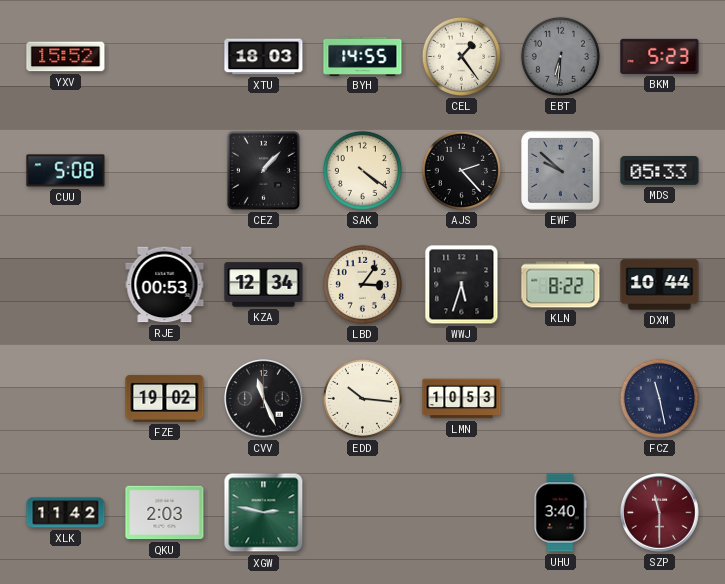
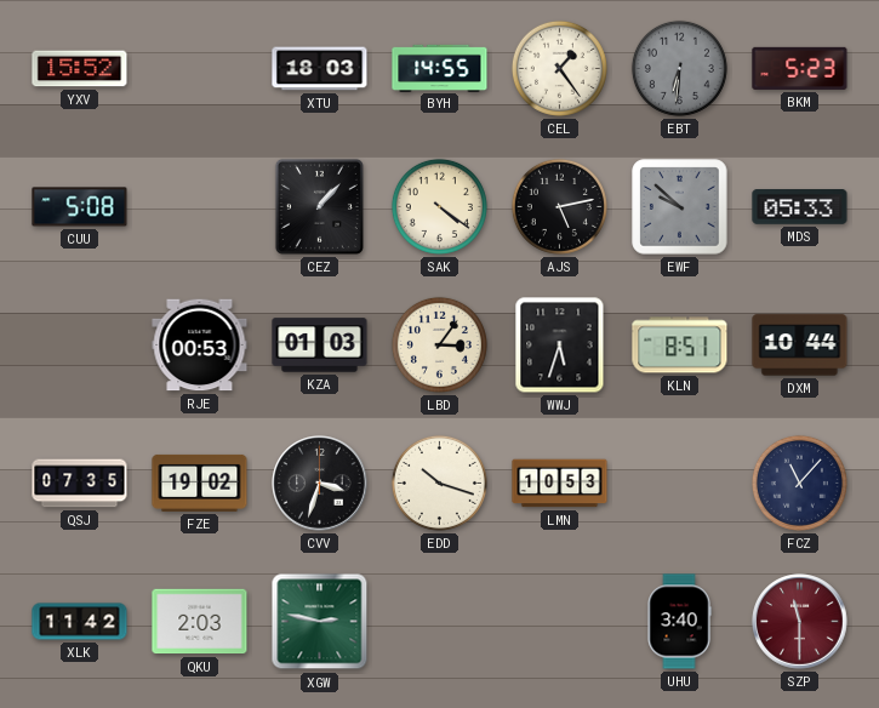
AJS: 2:23 -> 5:13
KZA: 12:34 -> 01:03
KLN: 8:22 -> 8:51
QSJ: none -> 07:35
CVV: 11:26 -> 3:33
EDD: 10:16 -> 10:18
FCZ: 11:28 -> 11:07
